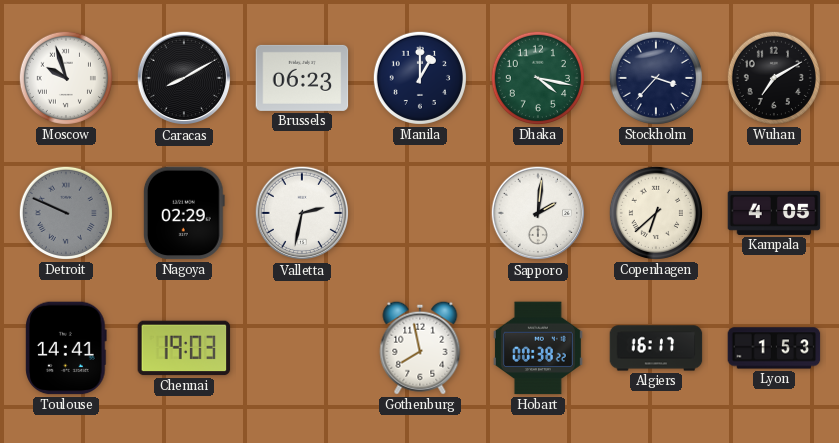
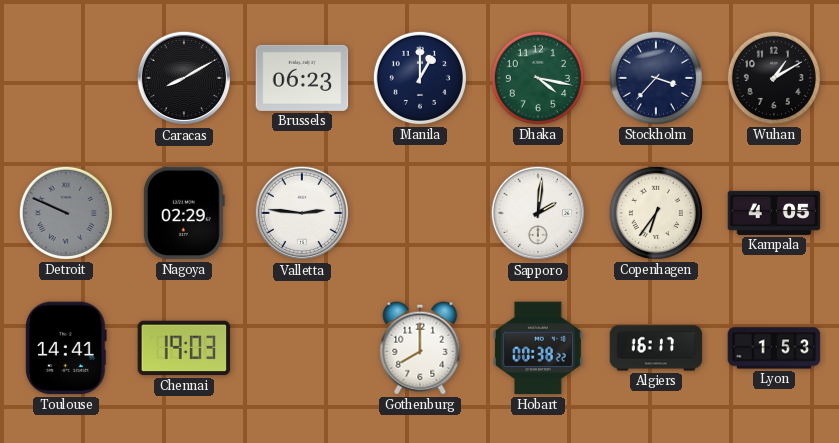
Moscow: 9:57 -> none
Wuhan: 7:10 -> 1:10
Valletta: 2:32 -> 2:46
Copenhagen: 6:38 -> 6:36
Gothenburg: 7:58 -> 8:00
